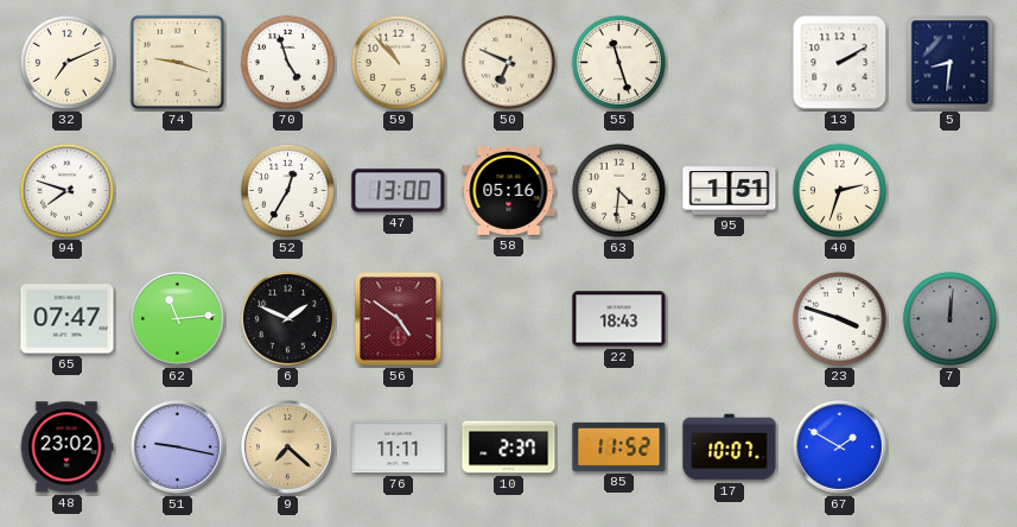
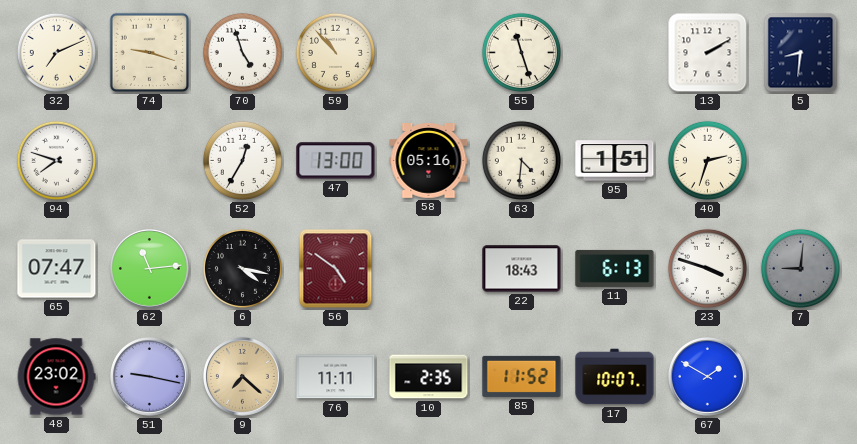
50: 6:49 -> none
6: 1:49 -> 4:17
11: none -> 6:13
7: 12:01 -> 9:01
10: 2:37 -> 2:35
